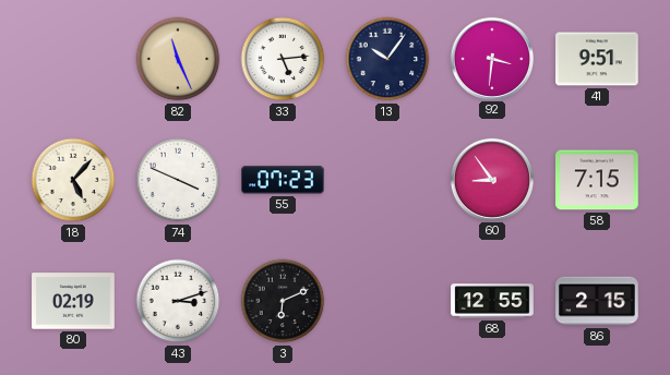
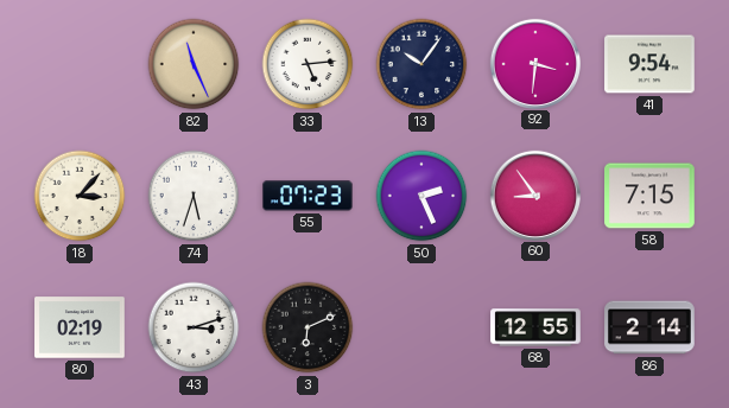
41: 9:51 -> 9:54
18: 5:07 -> 3:07
74: 3:49 -> 5:33
50: none -> 2:26
86: 2:15 -> 2:14
